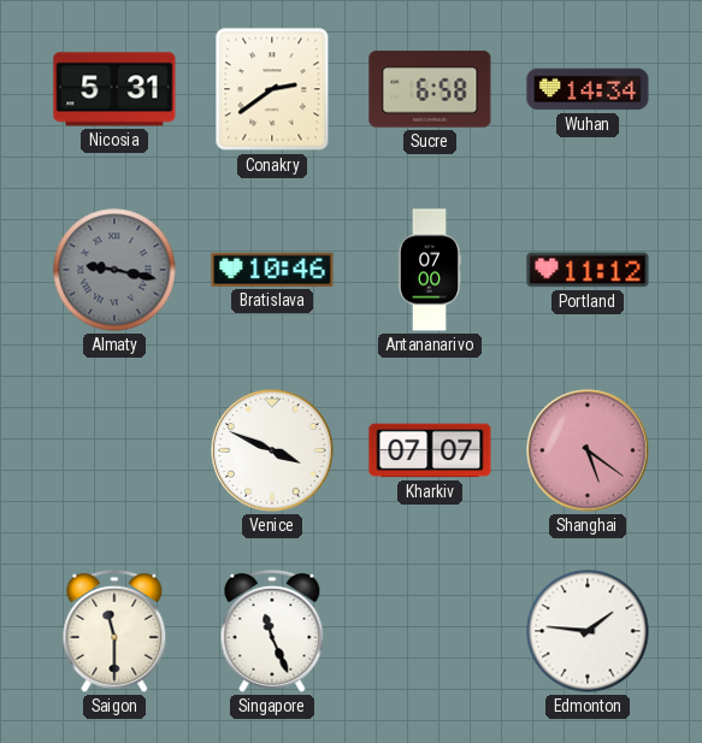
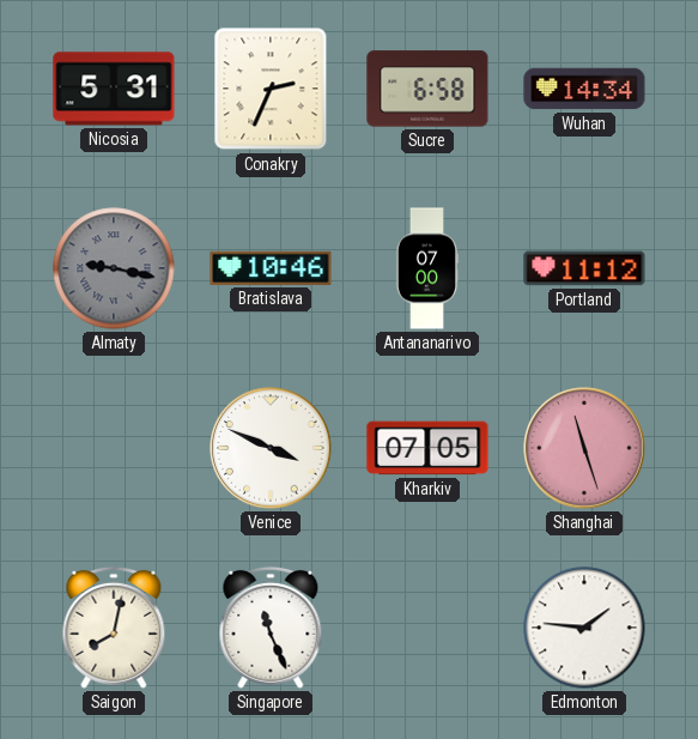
Conakry: 2:39 -> 2:34
Kharkiv: 07:07 -> 07:05
Shanghai: 5:21 -> 11:27
Saigon: 11:30 -> 8:02
